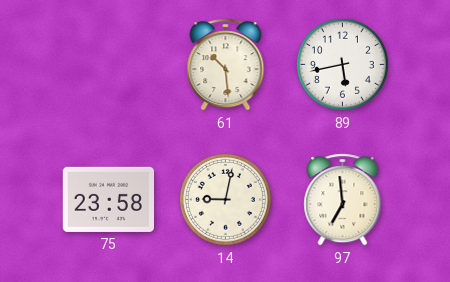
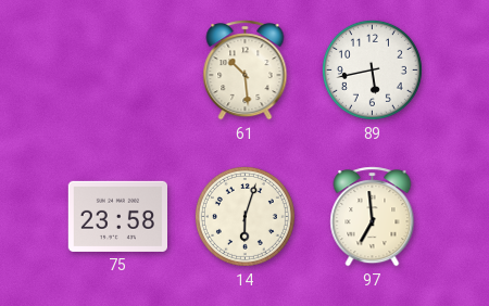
14: 9:02 -> 6:03
